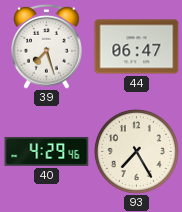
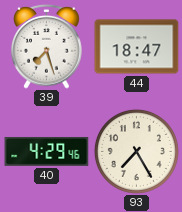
44: 06:47 -> 18:47
